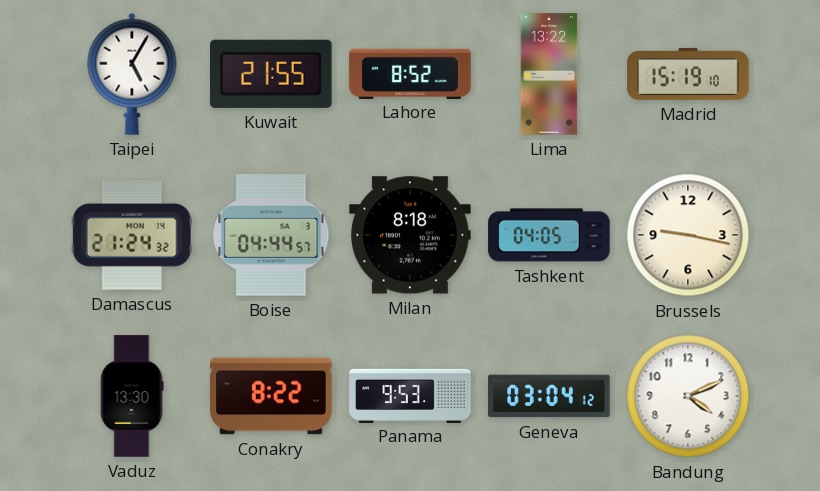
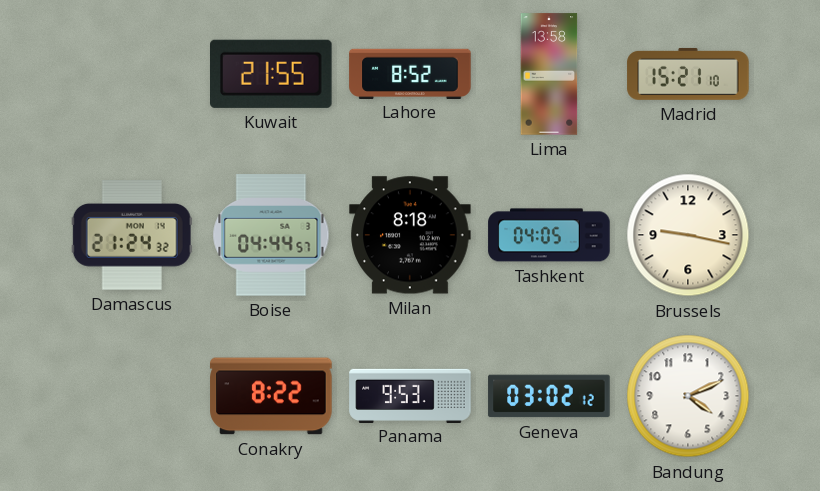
Taipei: 5:05 -> none
Lima: 13:22 -> 13:58
Madrid: 15:19 -> 15:21
Vaduz: 13:30 -> none
Geneva: 03:04 -> 03:02
